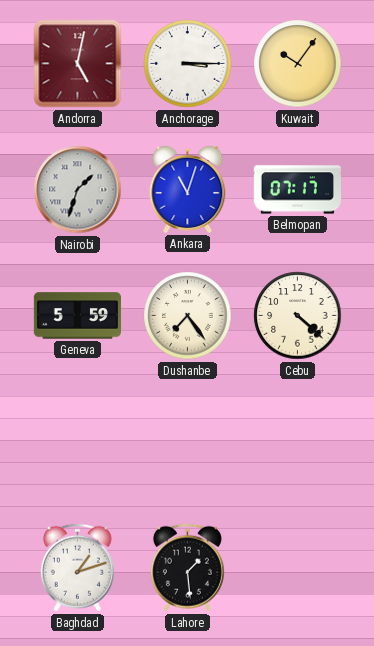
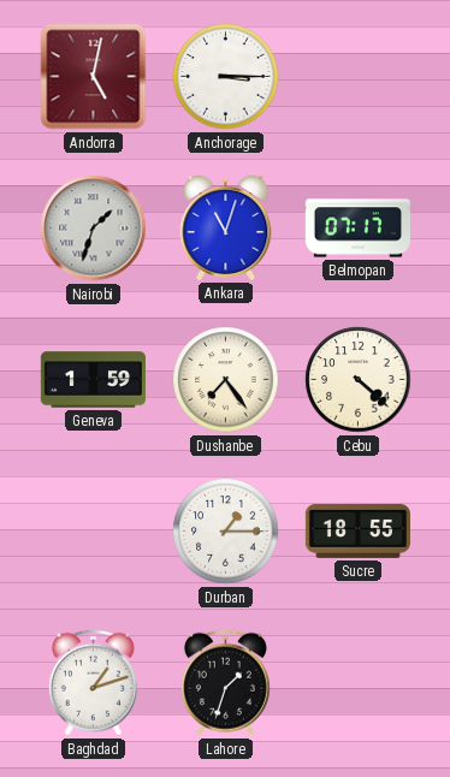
Kuwait: 10:06 -> none
Geneva: 5:59 -> 1:59
Durban: none -> 1:15
Sucre: none -> 18:55
Lahore: 1:29 -> 1:33
